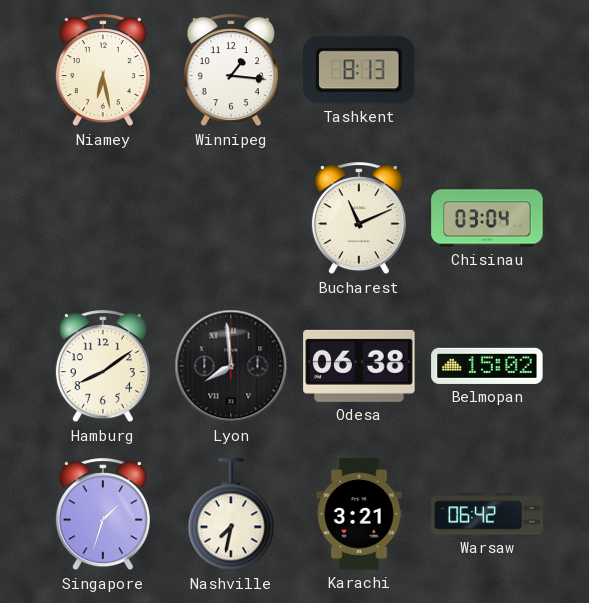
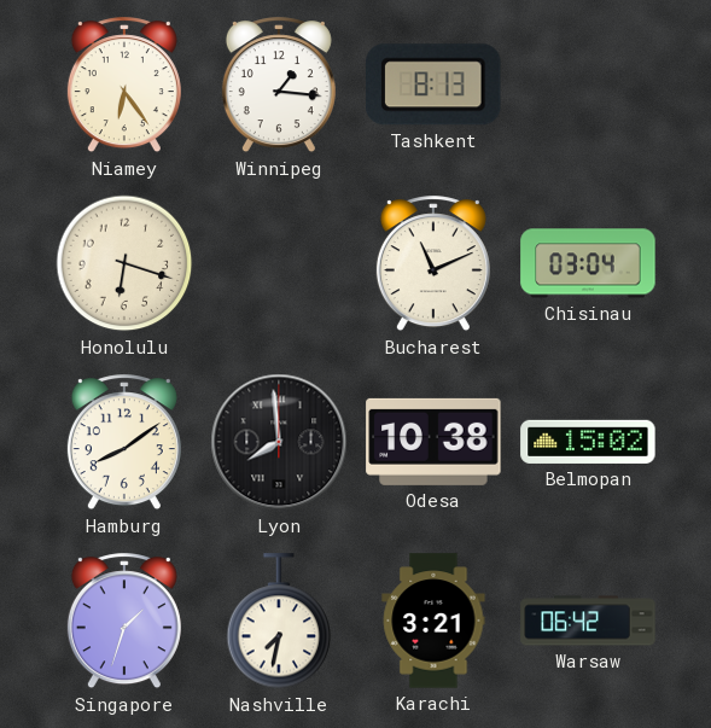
Niamey: 6:28 -> 6:24
Honolulu: none -> 6:18
Odesa: 06:38 -> 10:38
